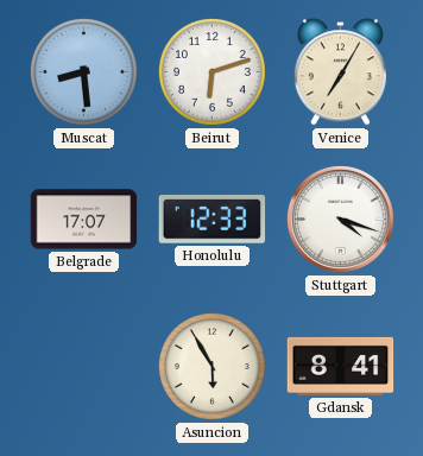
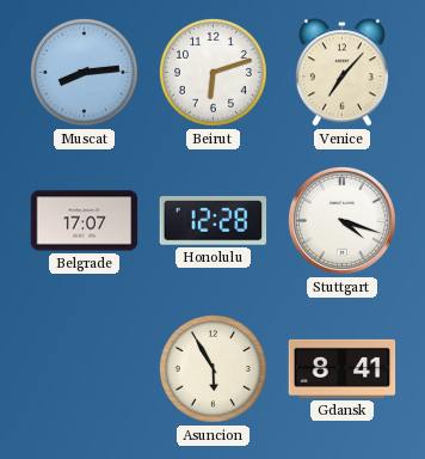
Muscat: 8:29 -> 8:14
Venice: 7:05 -> 7:07
Honolulu: 12:33 -> 12:28
